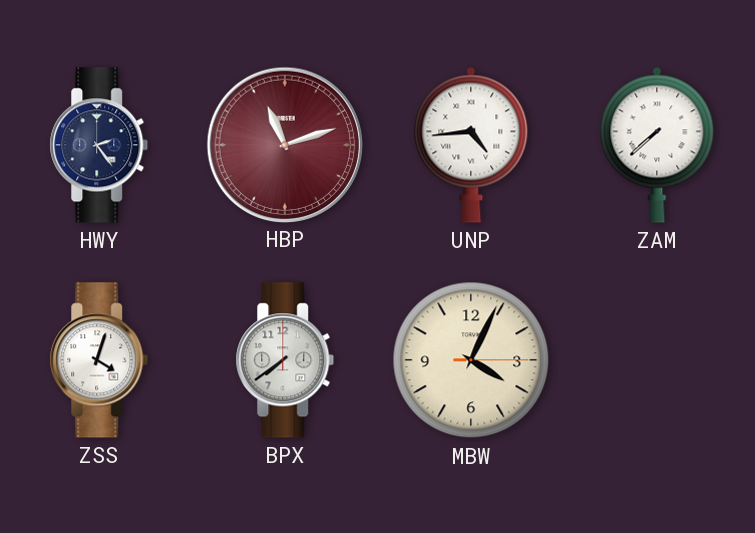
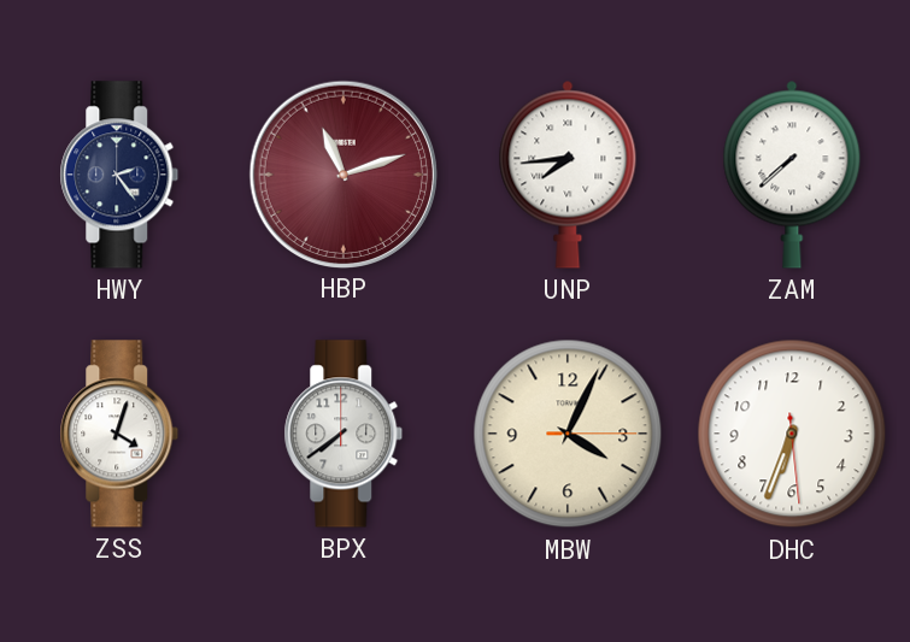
UNP: 4:44 -> 7:44
DHC: none -> 6:33
